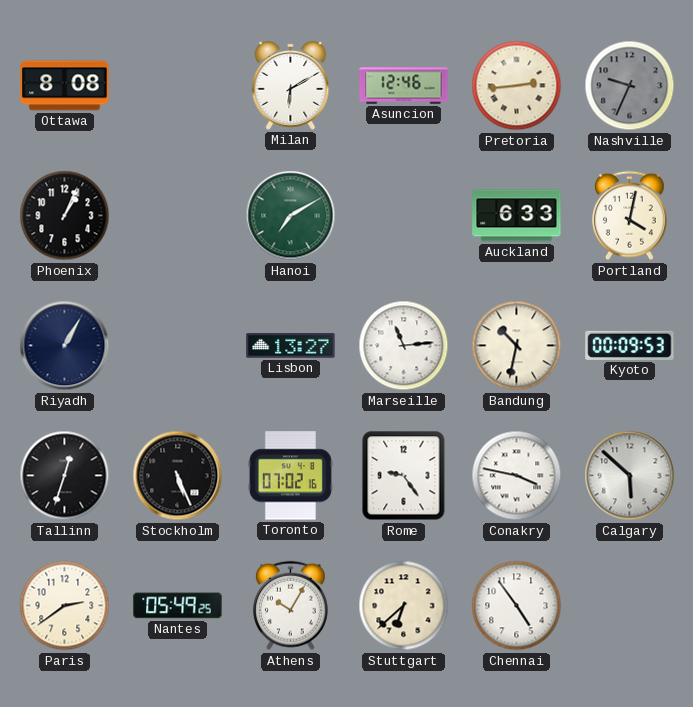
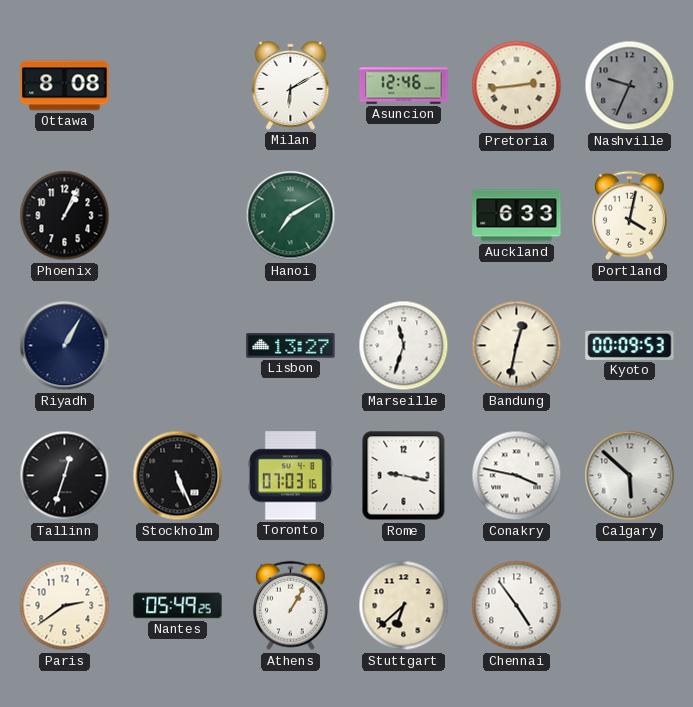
Marseille: 11:14 -> 11:33
Bandung: 10:32 -> 12:32
Toronto: 07:02 -> 07:03
Rome: 9:24 -> 9:17
Athens: 10:05 -> 1:05
